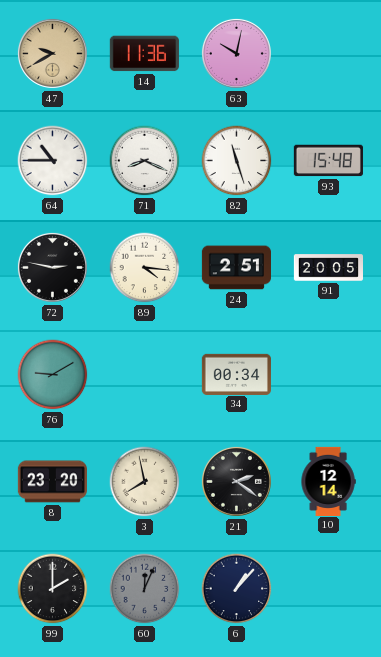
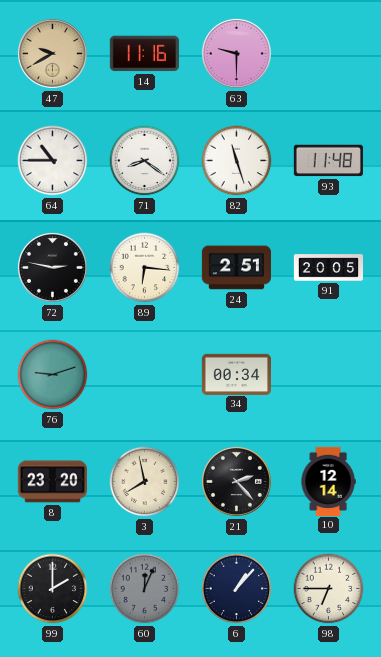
14: 11:36 -> 11:16
63: 10:02 -> 9:30
71: 8:19 -> 8:21
93: 15:48 -> 11:48
89: 4:16 -> 6:16
76: 9:10 -> 9:12
21: 2:21 -> 2:23
98: none -> 6:45
